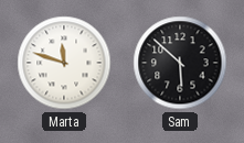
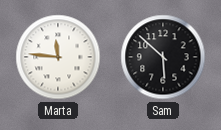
Marta: 11:48 -> 11:46
